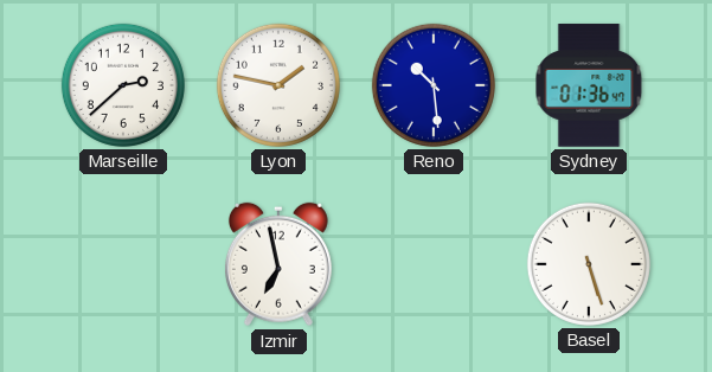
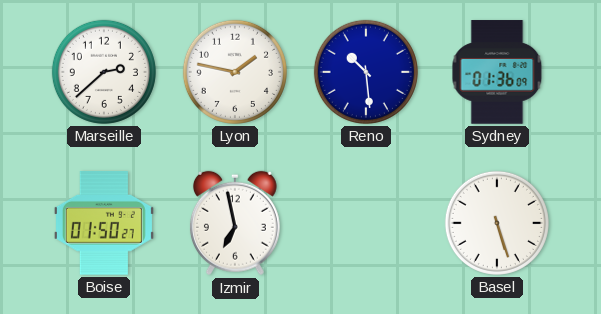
Sydney: 01:36:47 -> 01:36:09
Boise: none -> 01:50
